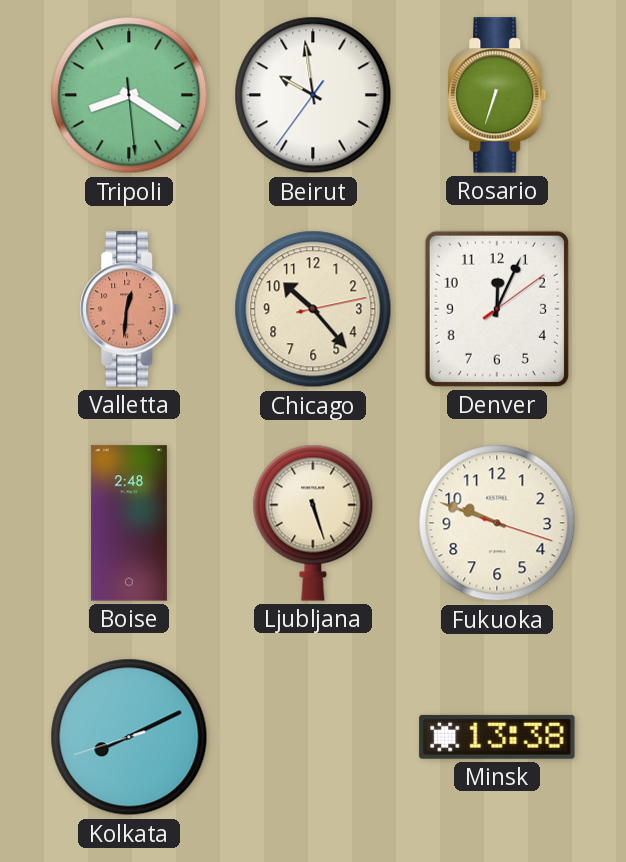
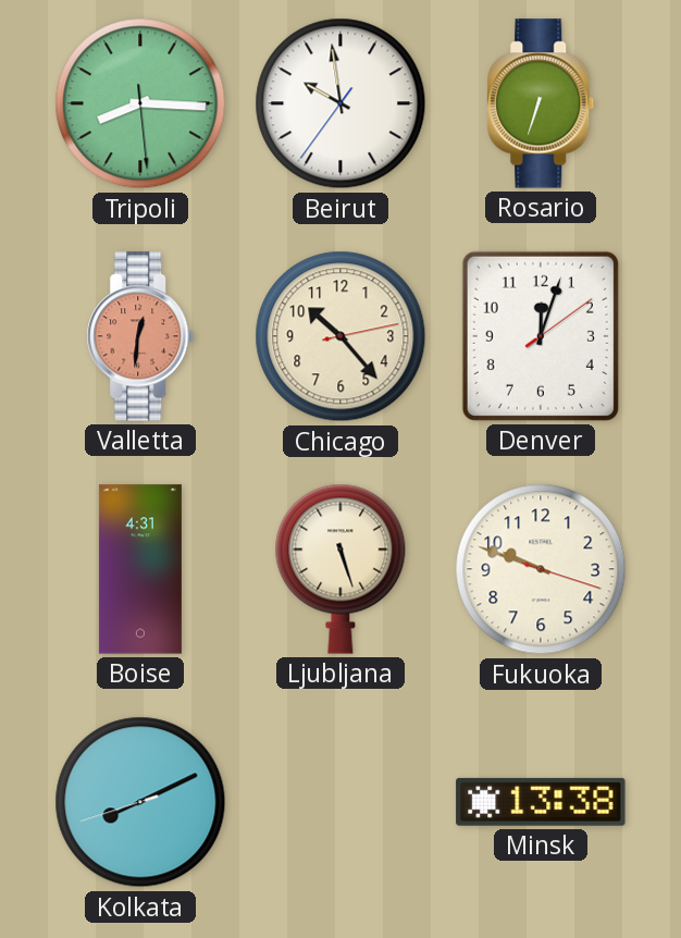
Tripoli: 8:20 -> 8:15
Denver: 12:04 -> 12:03
Boise: 2:48 -> 4:31
